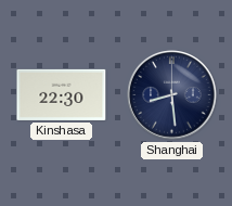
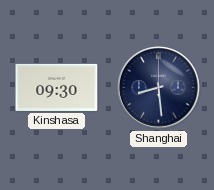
Kinshasa: 22:30 -> 09:30
